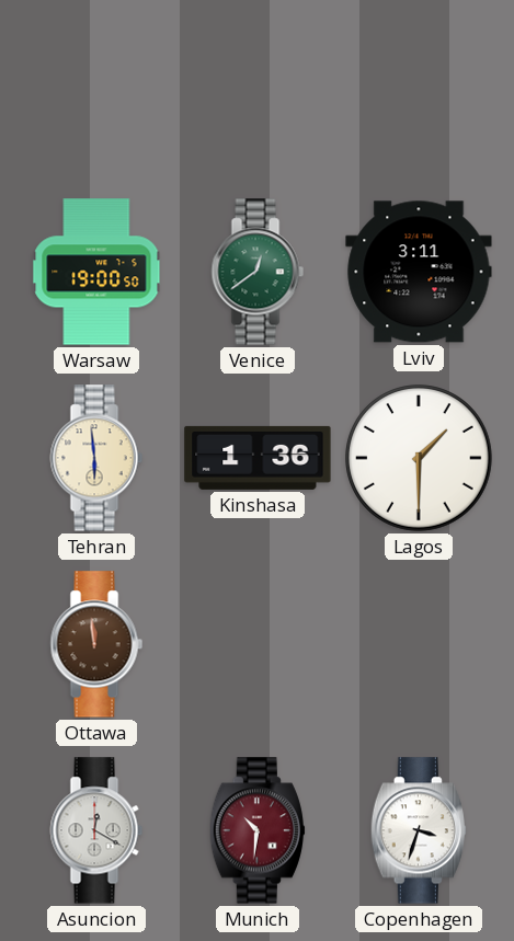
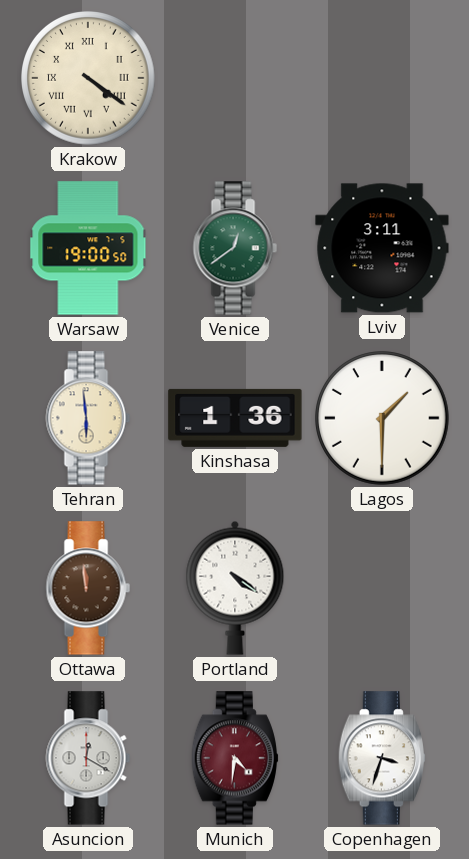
Krakow: none -> 4:21
Portland: none -> 4:21
Munich: 10:31 -> 4:31
